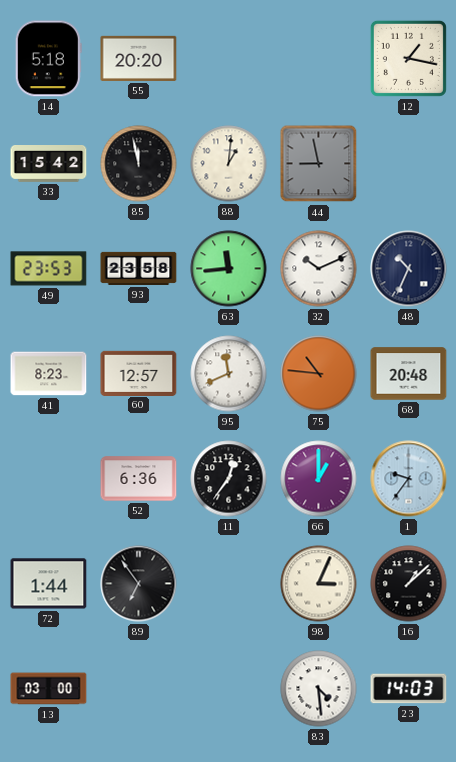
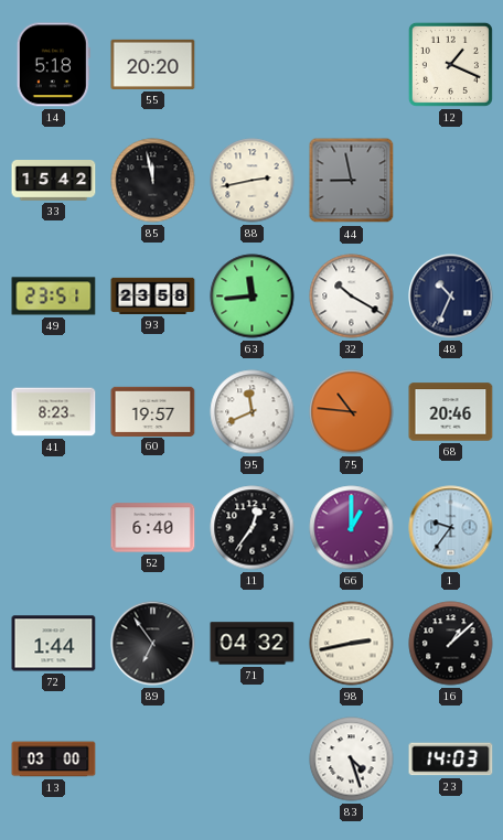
12: 1:17 -> 1:19
88: 1:01 -> 2:43
49: 23:53 -> 23:51
32: 10:11 -> 10:20
60: 12:57 -> 19:57
68: 20:48 -> 20:46
52: 6:36 -> 6:40
71: none -> 04:32
98: 3:04 -> 2:43
83: 4:29 -> 4:27
